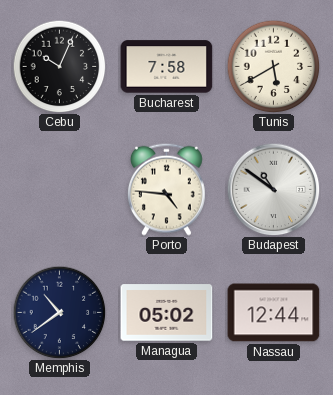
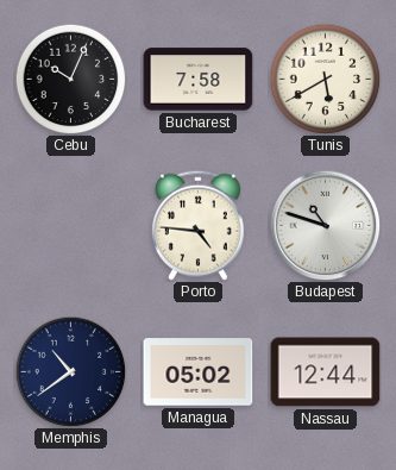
Budapest: 10:51 -> 10:48
